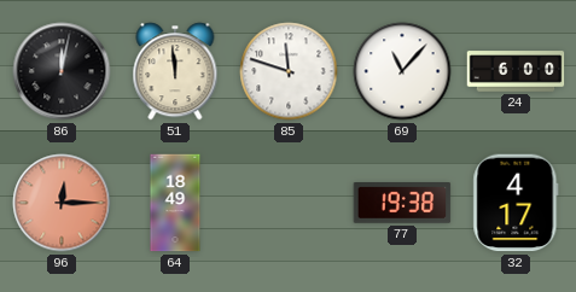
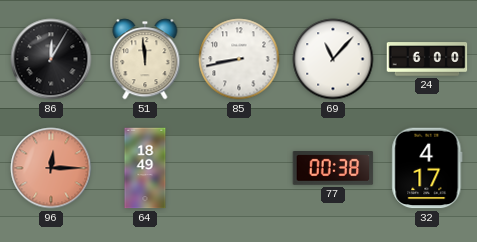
86: 12:02 -> 12:05
85: 11:48 -> 8:43
77: 19:38 -> 00:38
